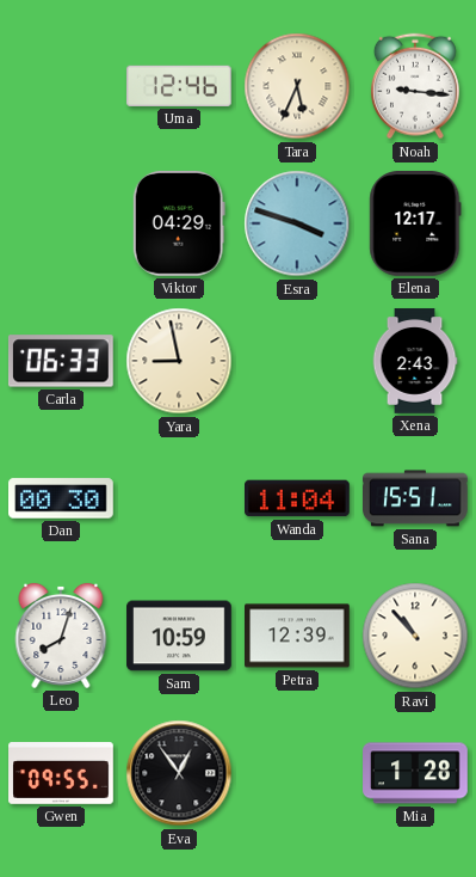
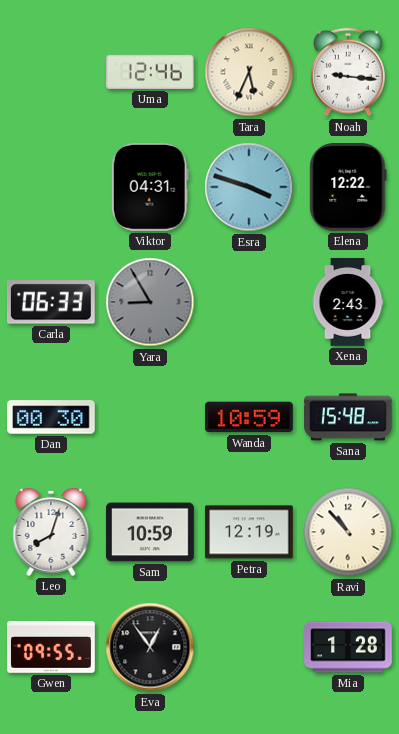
Viktor: 04:29 -> 04:31
Elena: 12:17 -> 12:22
Yara: 8:58 -> 8:55
Yara dial: cream -> grey
Wanda: 11:04 -> 10:59
Sana: 15:51 -> 15:48
Petra: 12:39 -> 12:19
